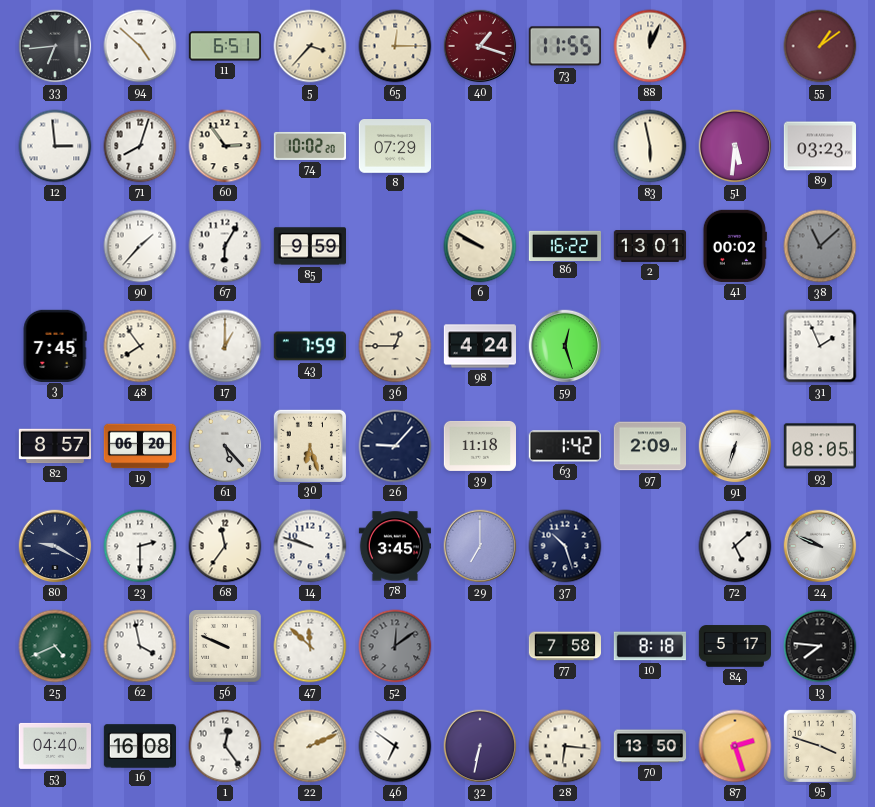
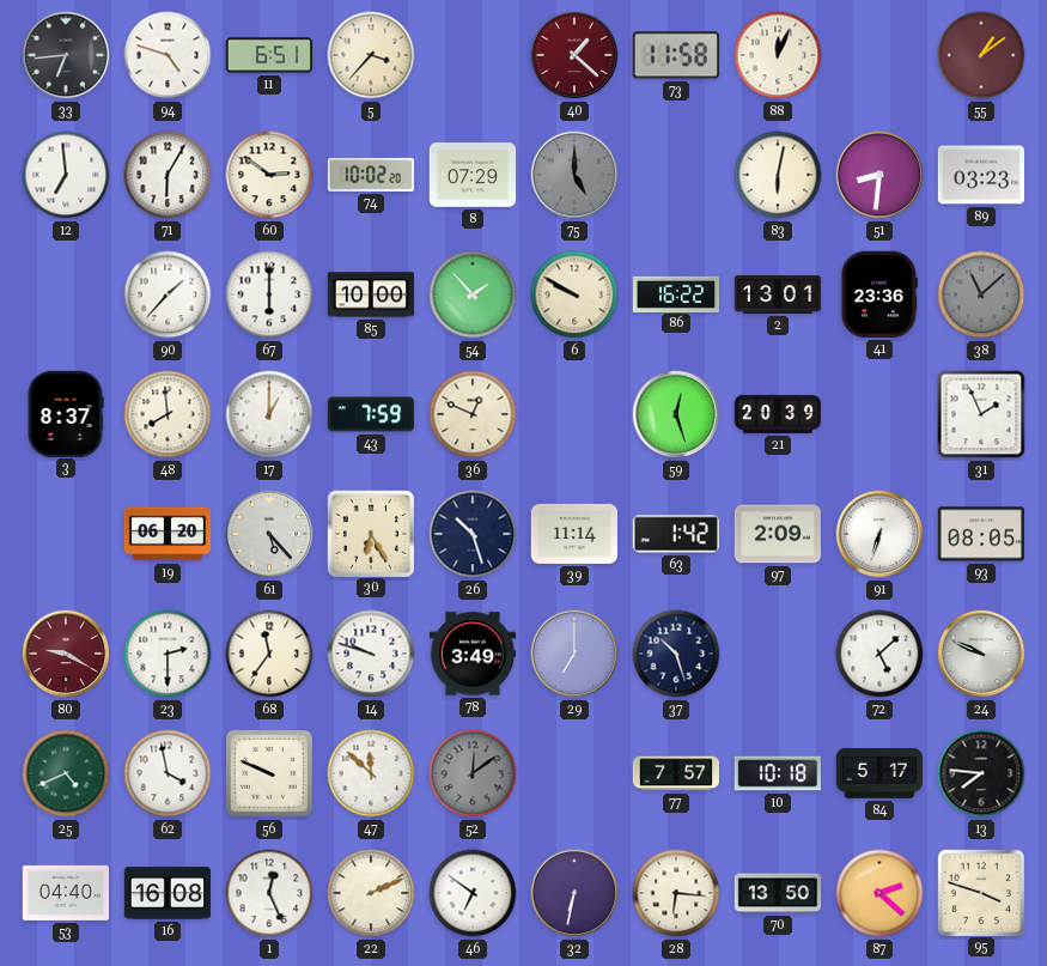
94: 4:52 -> 4:48
65: 12:15 -> none
40: 1:18 -> 1:22
73: 11:55 -> 11:58
12: 2:59 -> 6:59
71: 8:03 -> 6:05
60: 2:54 -> 2:51
75: none -> 5:00
83: 5:58 -> 6:02
51: 5:31 -> 8:31
67: 6:05 -> 6:00
85: 9:59 -> 10:00
54: none -> 1:53
41: 00:02 -> 23:36
3: 7:45 -> 8:37
48: 7:54 -> 7:59
36: 12:45 -> 12:49
98: 4:24 -> none
21: none -> 20:39
82: 8:57 -> none
30: 6:27 -> 6:25
26: 9:07 -> 10:27
39: 11:18 -> 11:14
80 dial: navy -> burgundy
78: 3:45 -> 3:49
77: 7:58 -> 7:57
10: 8:18 -> 10:18
1: 12:24 -> 12:26
87: 2:27 -> 2:22
